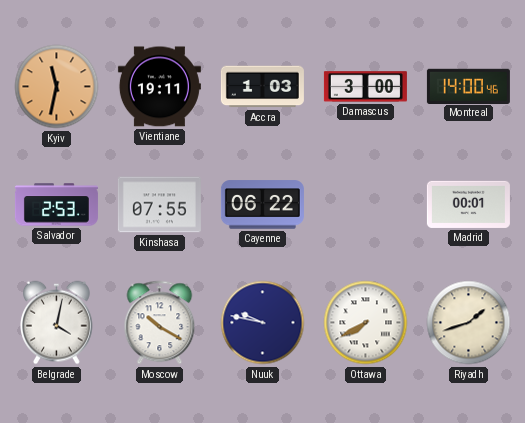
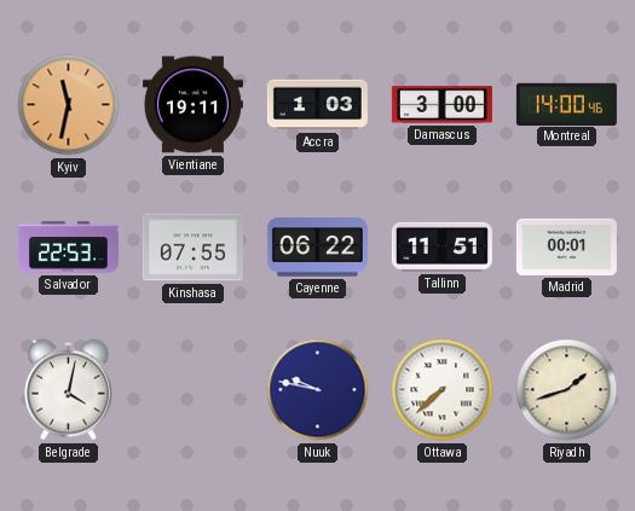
Salvador: 2:53 -> 22:53
Tallinn: none -> 11:51
Moscow: 10:20 -> none
Ottawa: 7:40 -> 7:38
